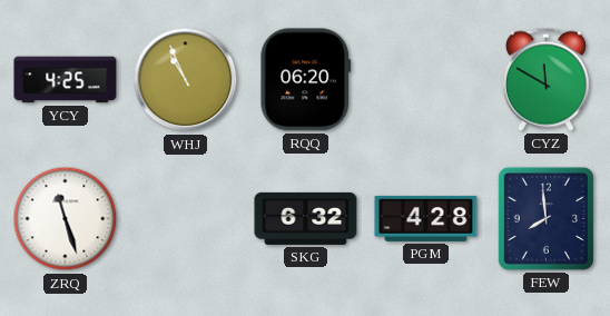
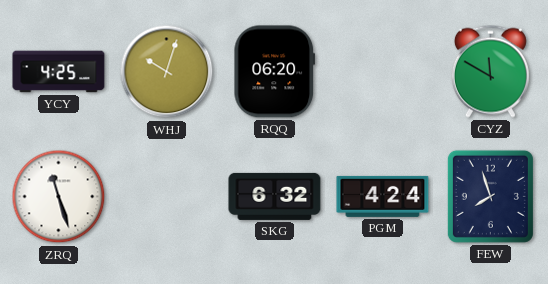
WHJ: 10:56 -> 10:03
PGM: 4:28 -> 4:24
FEW: 7:59 -> 7:57
